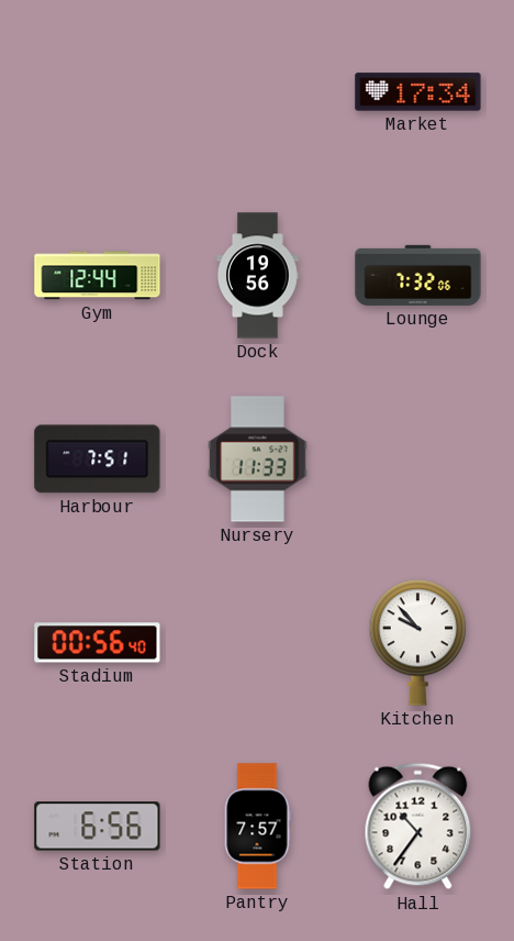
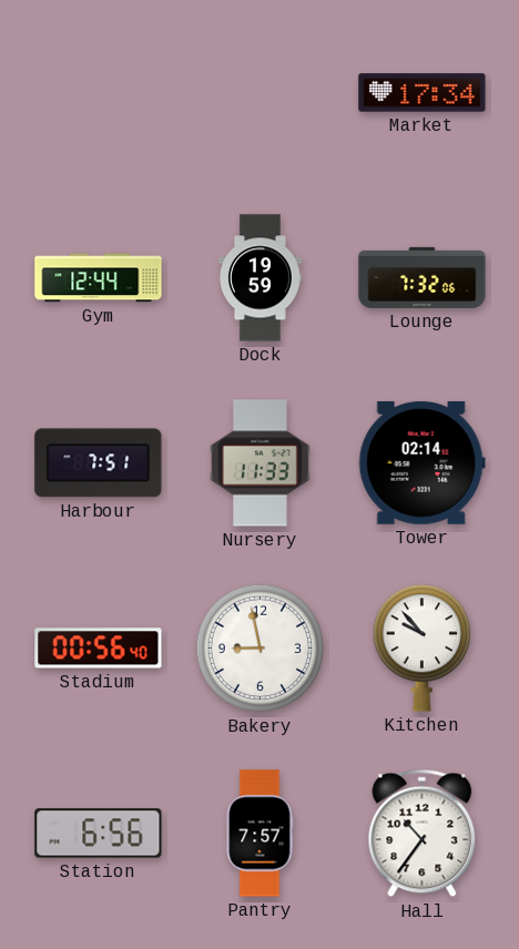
Dock: 19:56 -> 19:59
Tower: none -> 02:14
Bakery: none -> 8:58
